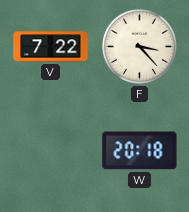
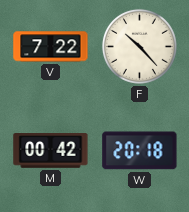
F: 3:23 -> 10:23
M: none -> 00:42
